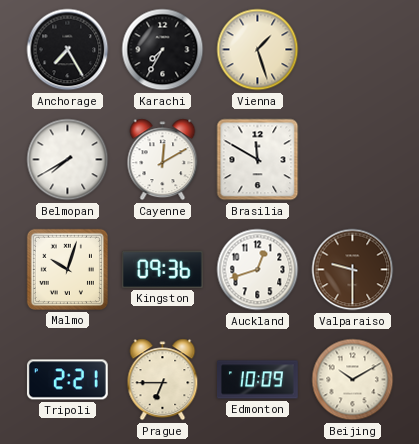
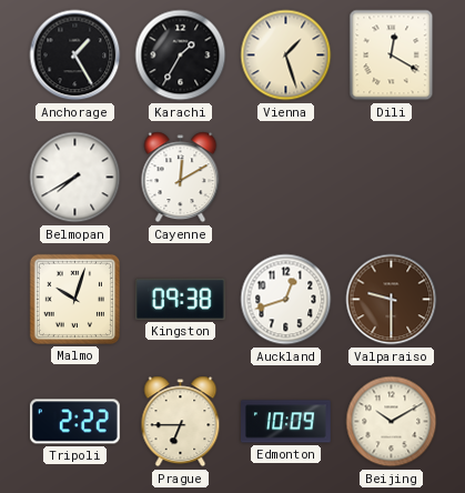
Anchorage: 7:25 -> 1:25
Karachi: 7:35 -> 1:35
Dili: none -> 12:20
Brasilia: 11:50 -> none
Kingston: 09:36 -> 09:38
Tripoli: 2:21 -> 2:22
